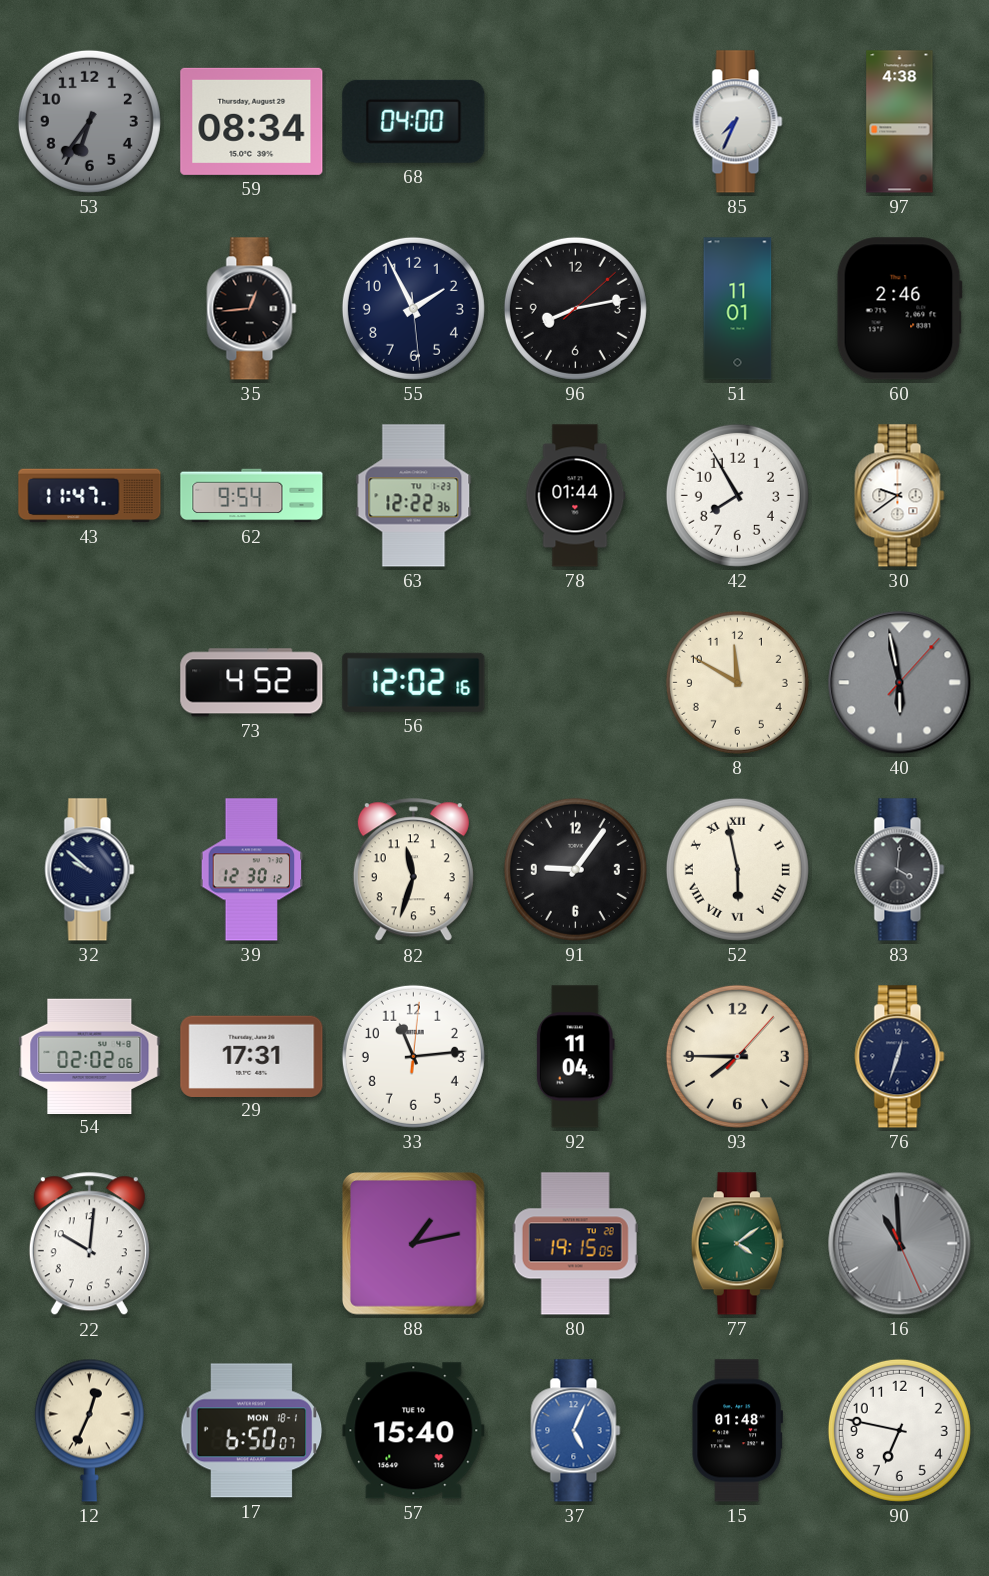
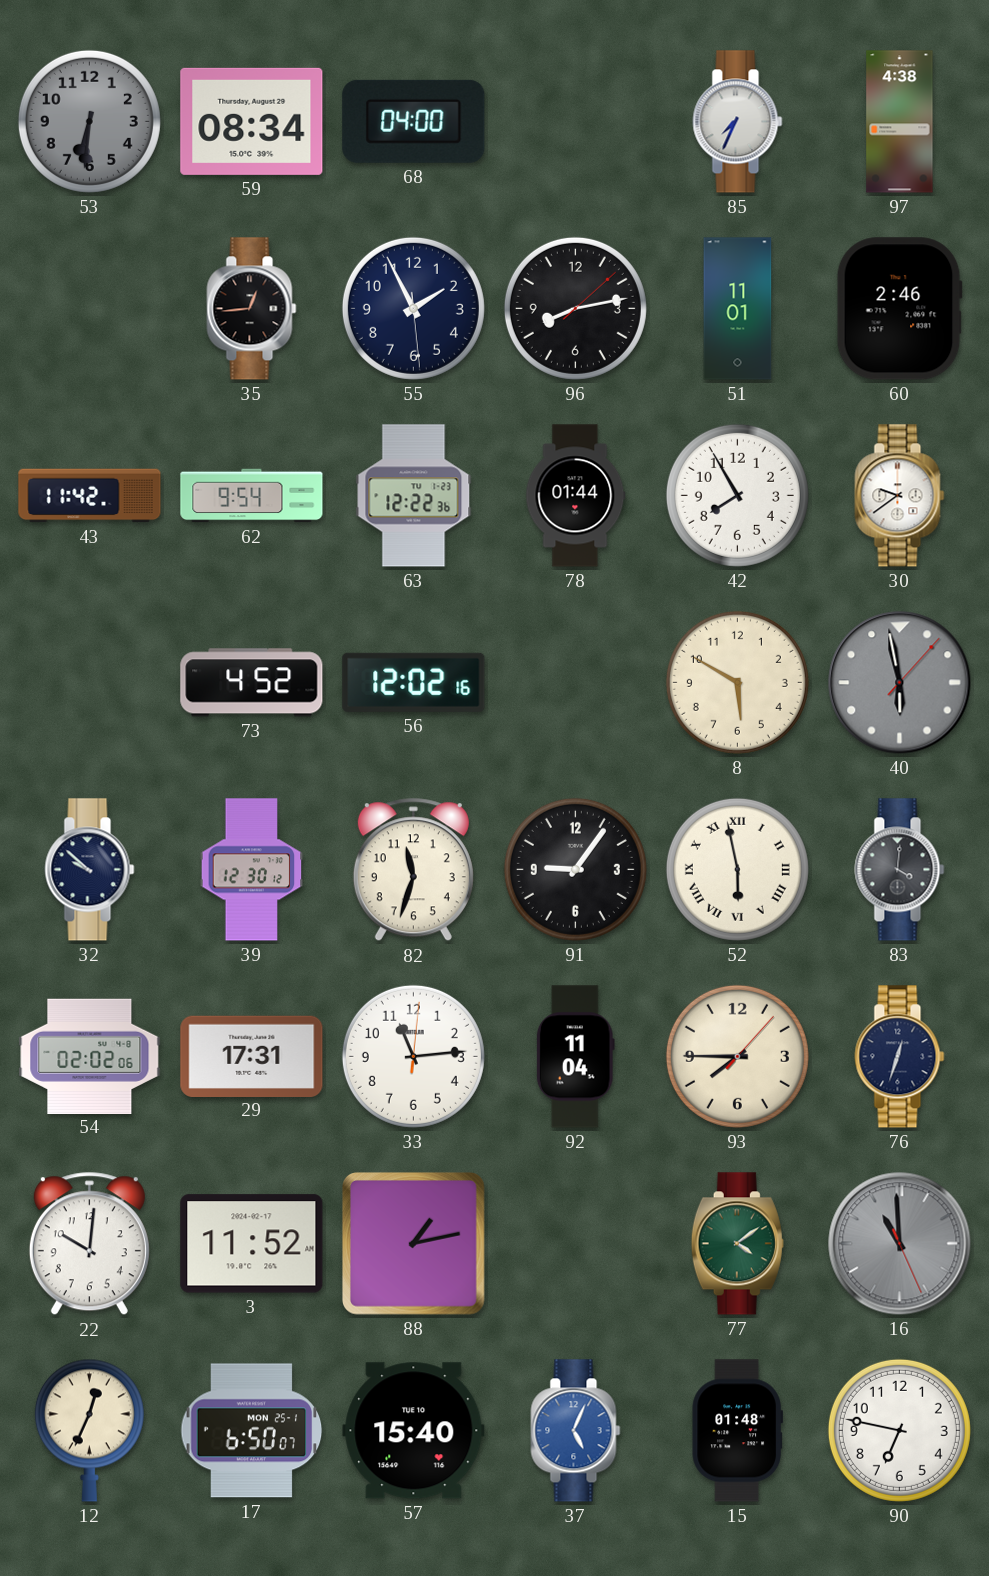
53: 6:36 -> 6:31
43: 11:47 -> 11:42
8: 11:50 -> 5:50
3: none -> 11:52
80: 19:15 -> none
17 date: MON 18-1 -> MON 25-1
